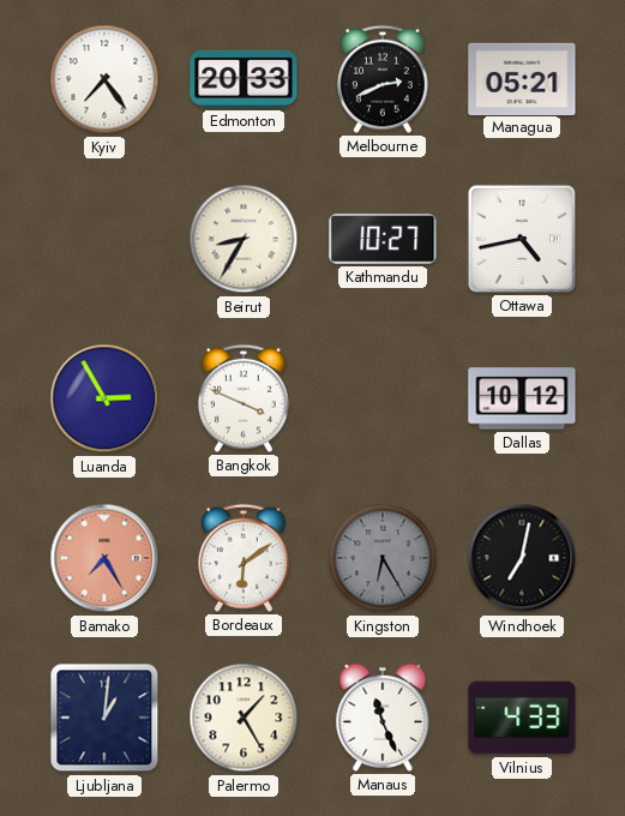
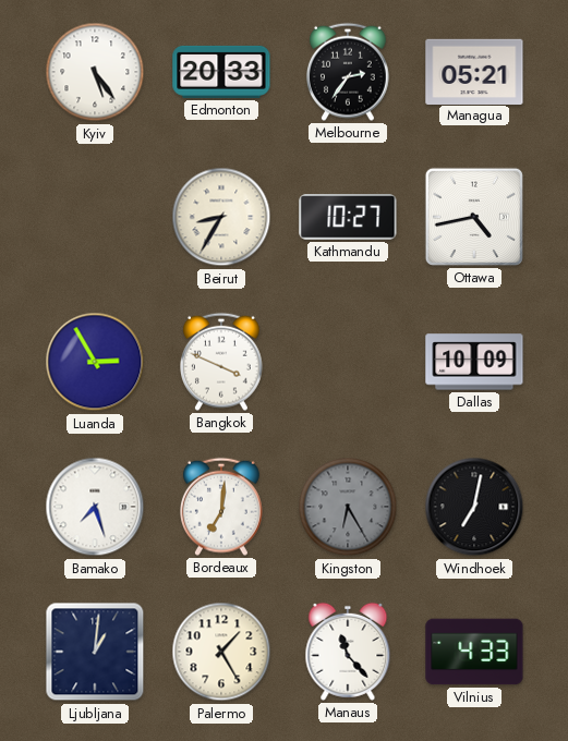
Kyiv: 7:24 -> 5:24
Melbourne: 2:41 -> 2:36
Dallas: 10:12 -> 10:09
Bamako: 7:25 -> 7:27
Bamako dial: salmon -> white
Bordeaux: 6:09 -> 7:01
Manaus: 11:26 -> 11:23
